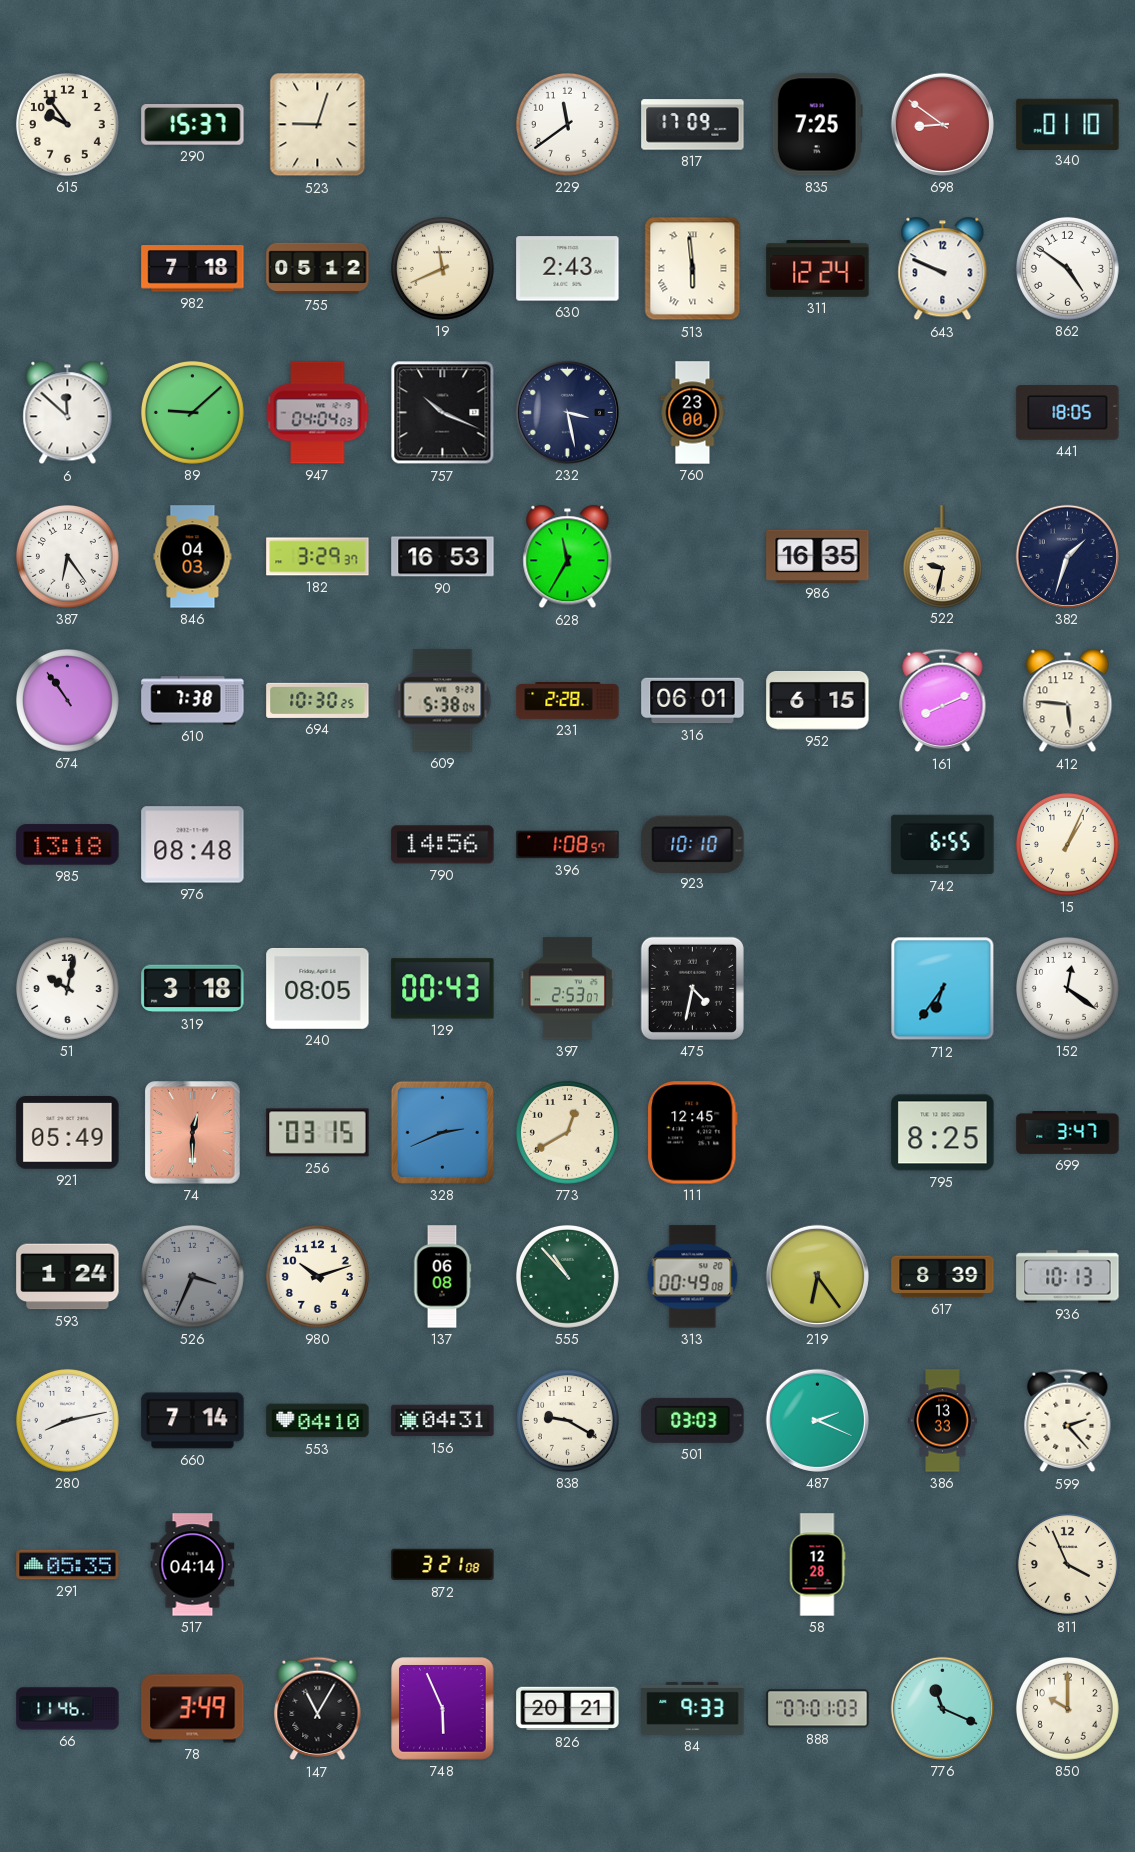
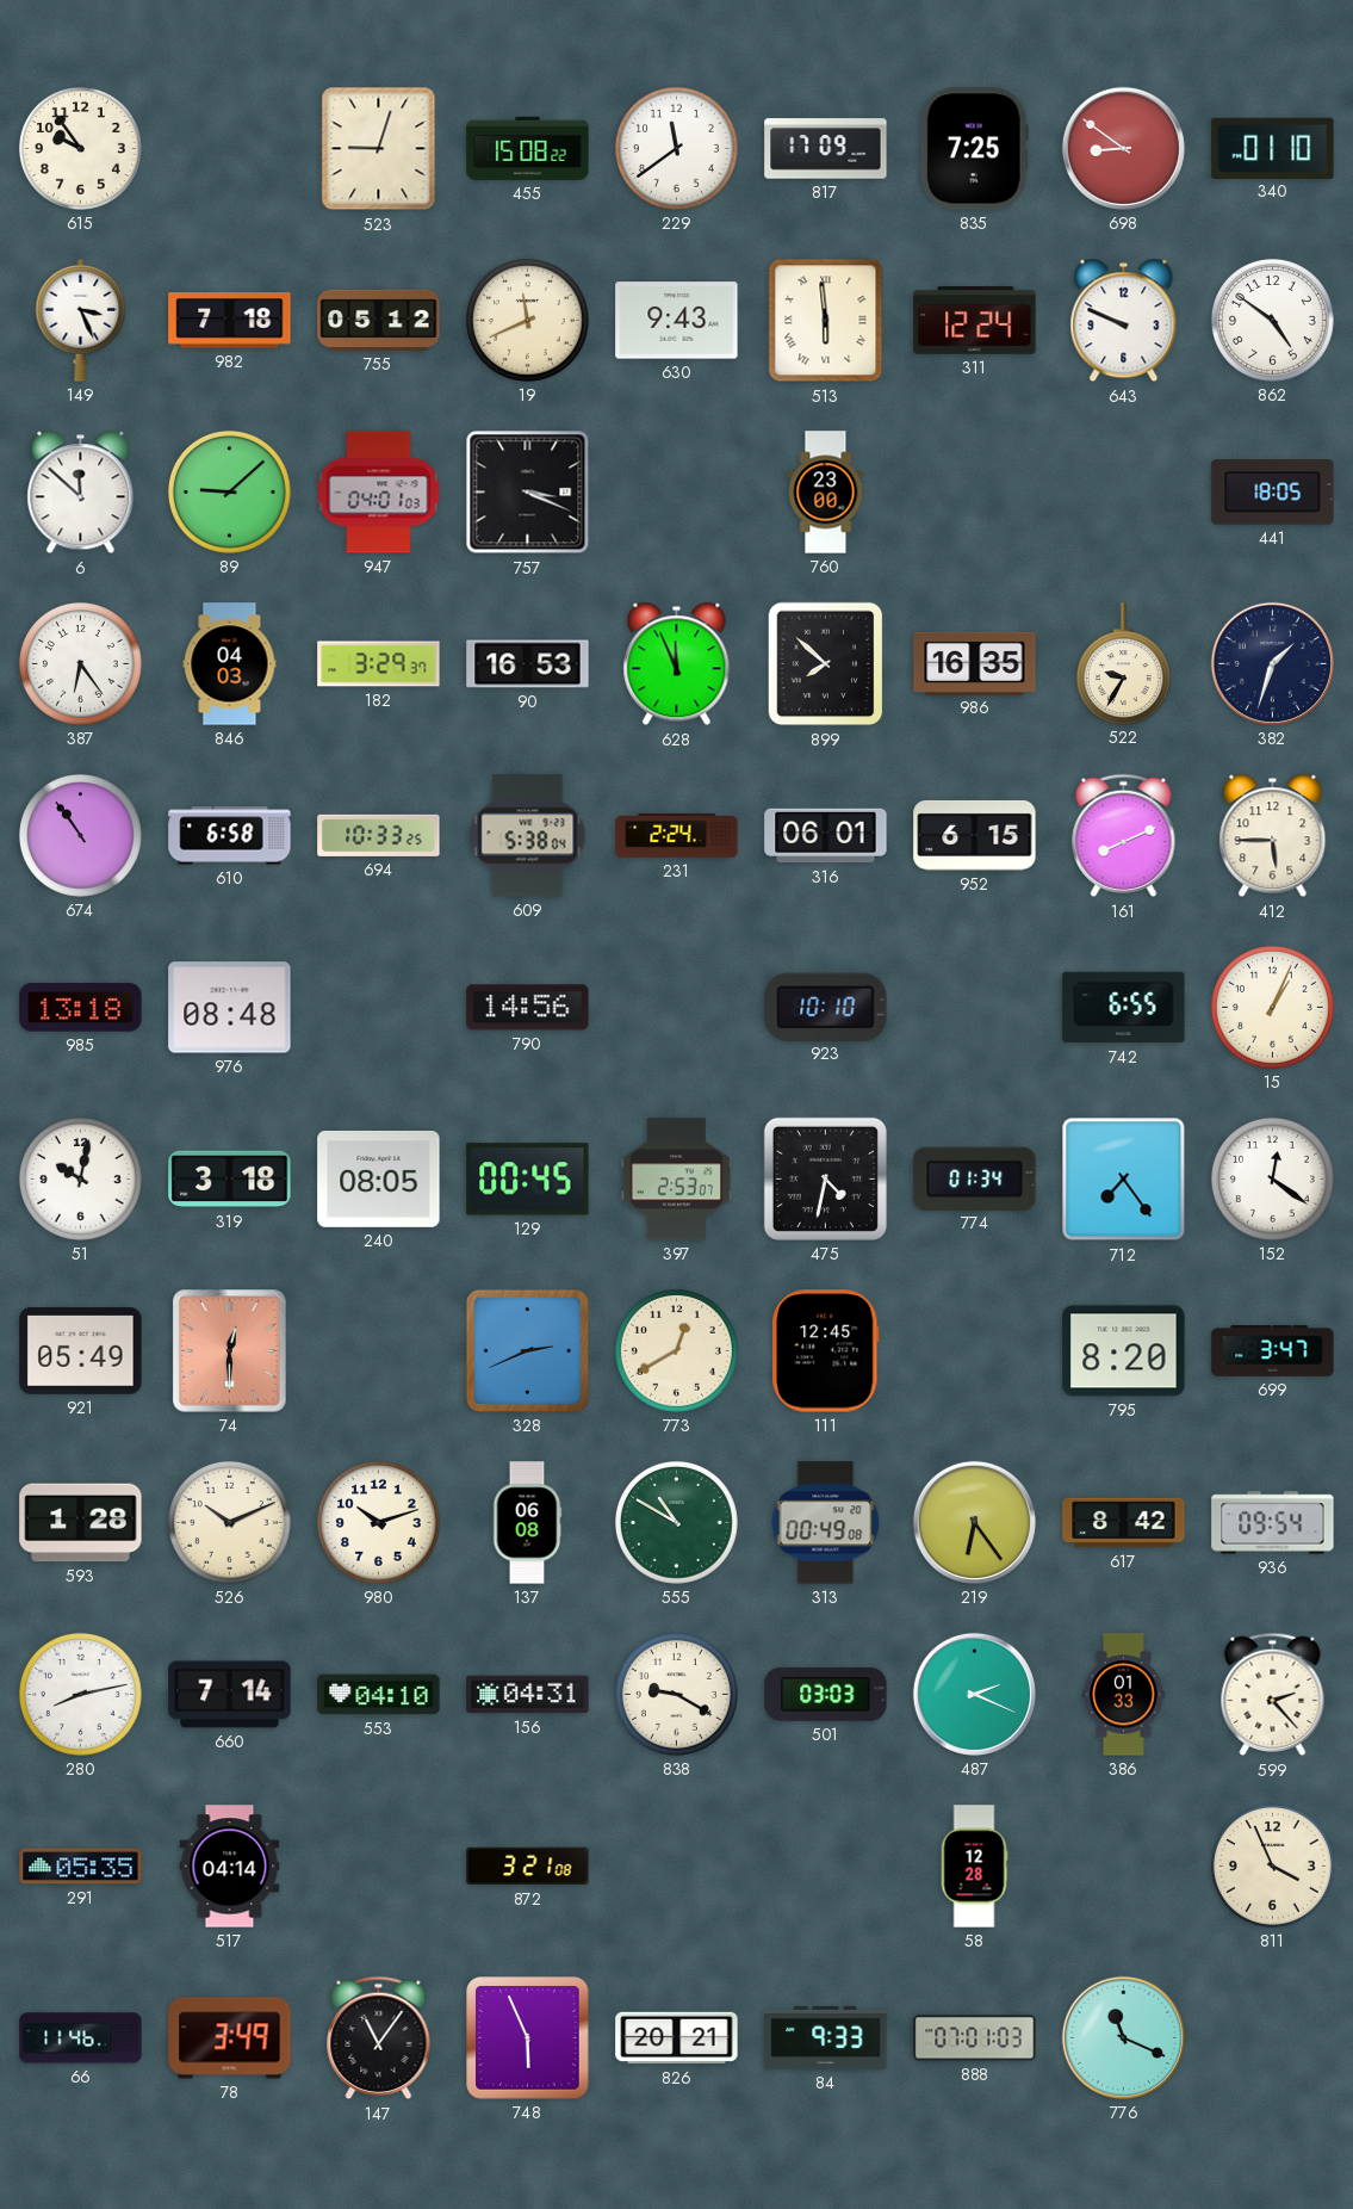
290: 15:37 -> none
455: none -> 15:08
149: none -> 3:26
630: 2:43 -> 9:43
947: 04:04 -> 04:01
757: 10:19 -> 3:19
232: 3:28 -> none
628: 11:35 -> 11:56
899: none -> 7:52
522: 9:32 -> 9:35
610: 7:38 -> 6:58
694: 10:30 -> 10:33
231: 2:28 -> 2:24
412: 5:46 -> 5:45
396: 1:08 -> none
129: 00:43 -> 00:45
774: none -> 01:34
712: 6:36 -> 7:24
256: 03:15 -> none
795: 8:25 -> 8:20
593: 1:24 -> 1:28
526: 3:34 -> 10:11
526 dial: grey -> cream
555: 10:53 -> 10:50
617: 8:39 -> 8:42
936: 10:13 -> 09:54
386: 13:33 -> 01:33
147: 11:05 -> 11:06
850: 10:00 -> none
